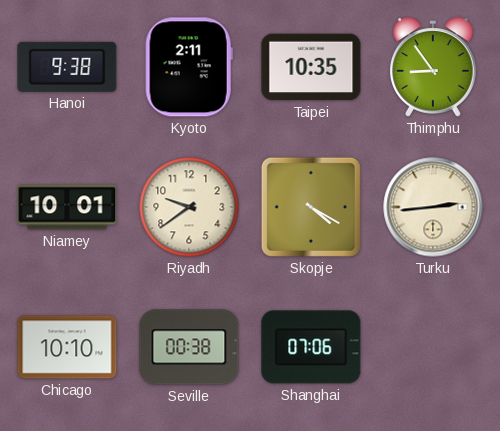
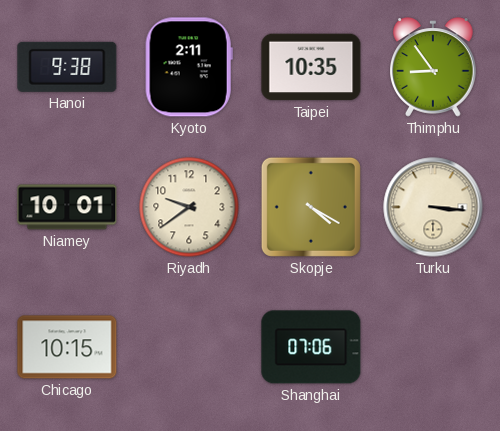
Turku: 2:44 -> 3:16
Chicago: 10:10 -> 10:15
Seville: 00:38 -> none
